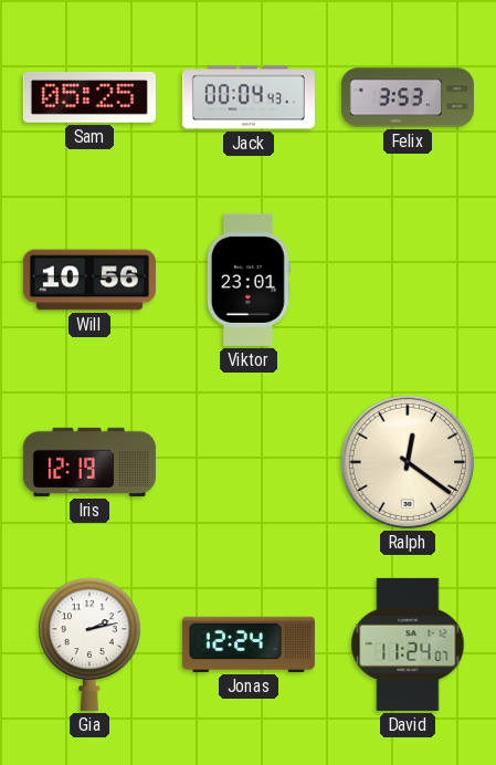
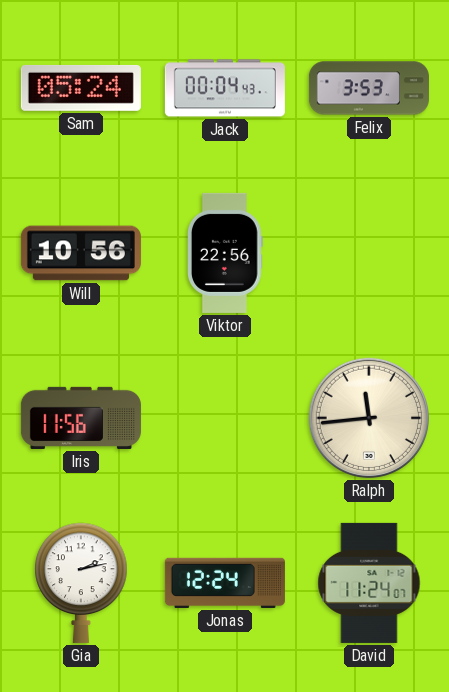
Sam: 05:25 -> 05:24
Viktor: 23:01 -> 22:56
Iris: 12:19 -> 11:56
Ralph: 12:21 -> 11:44
